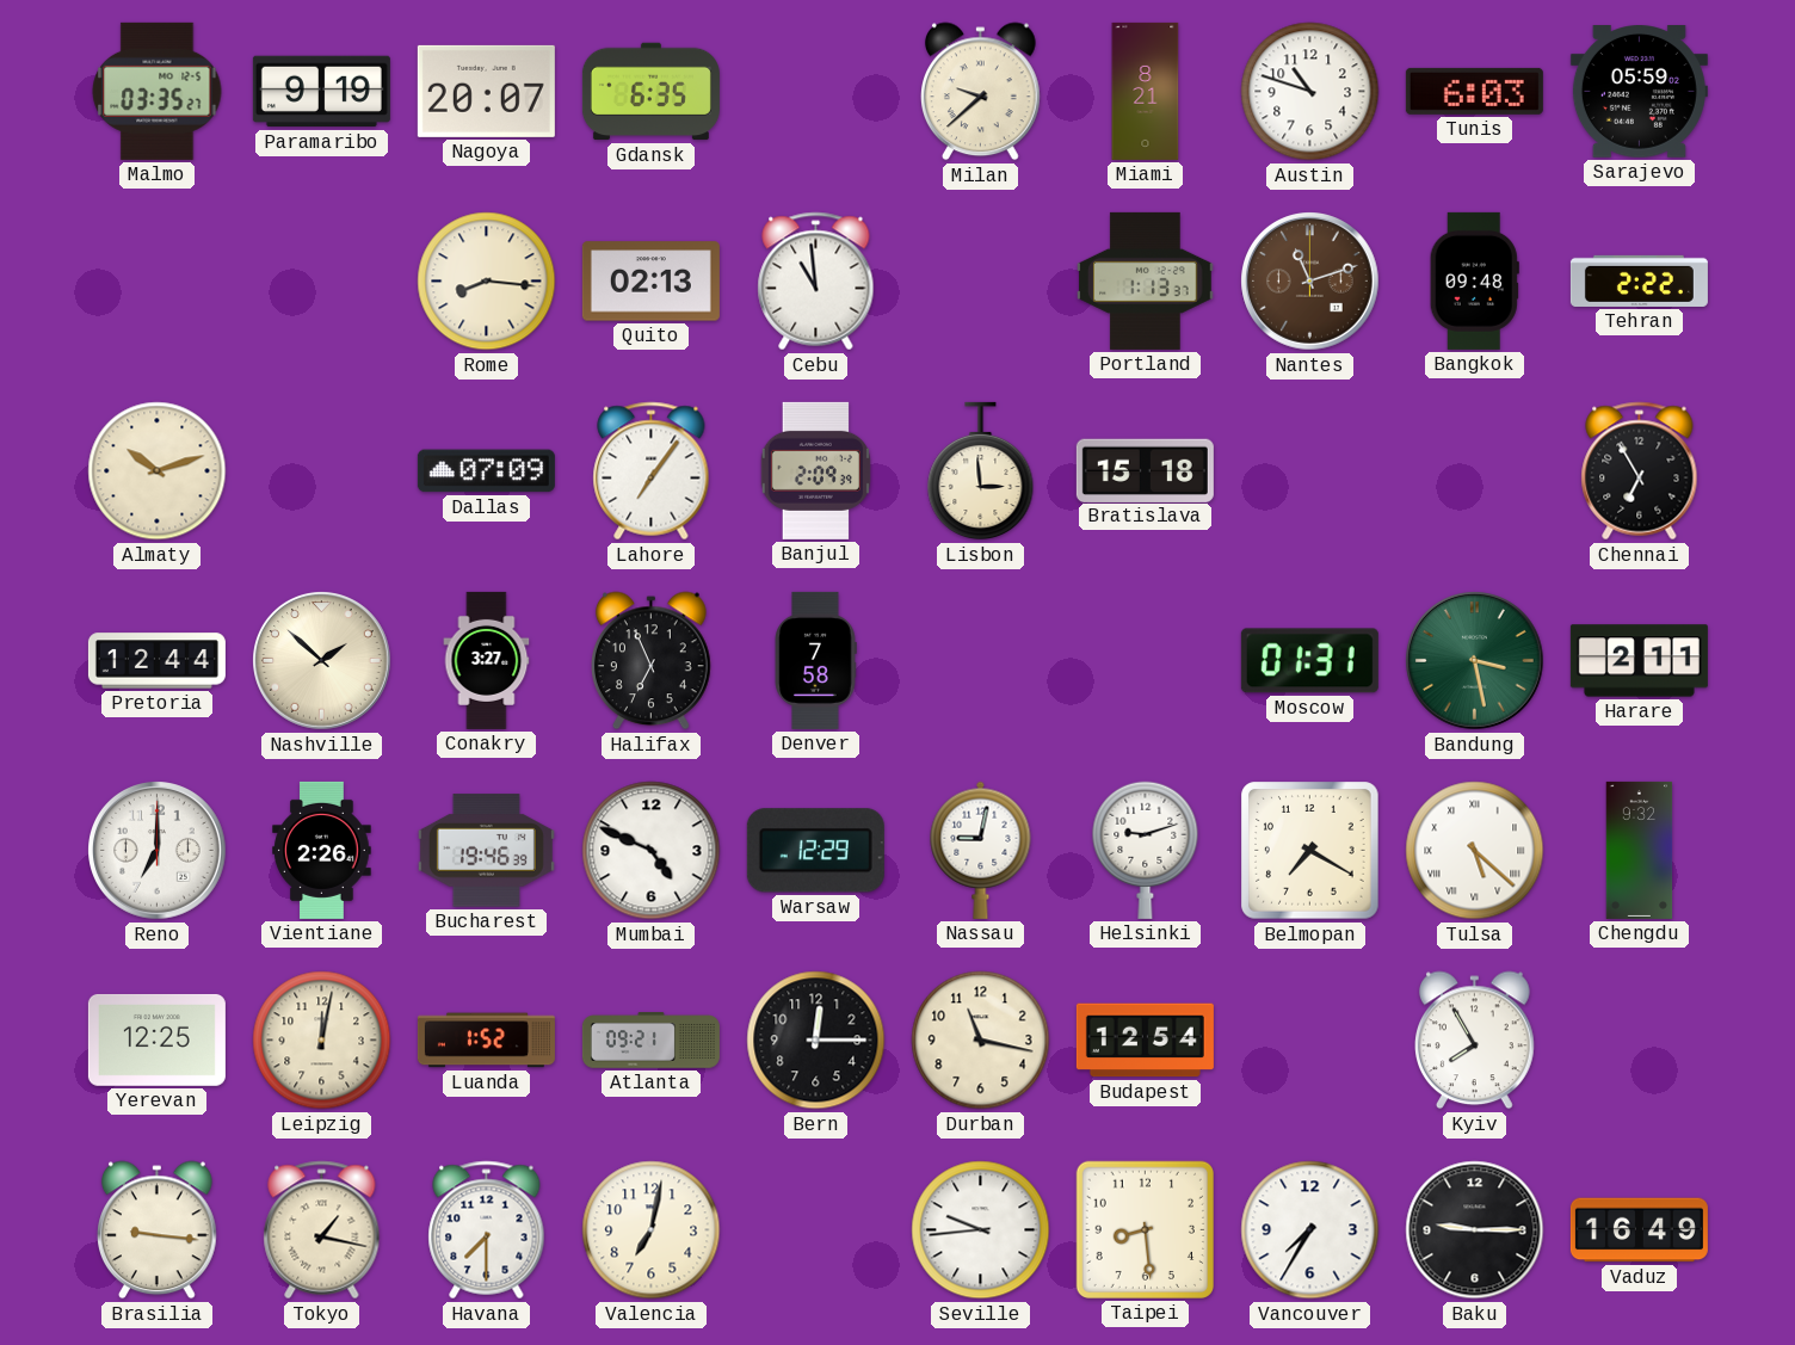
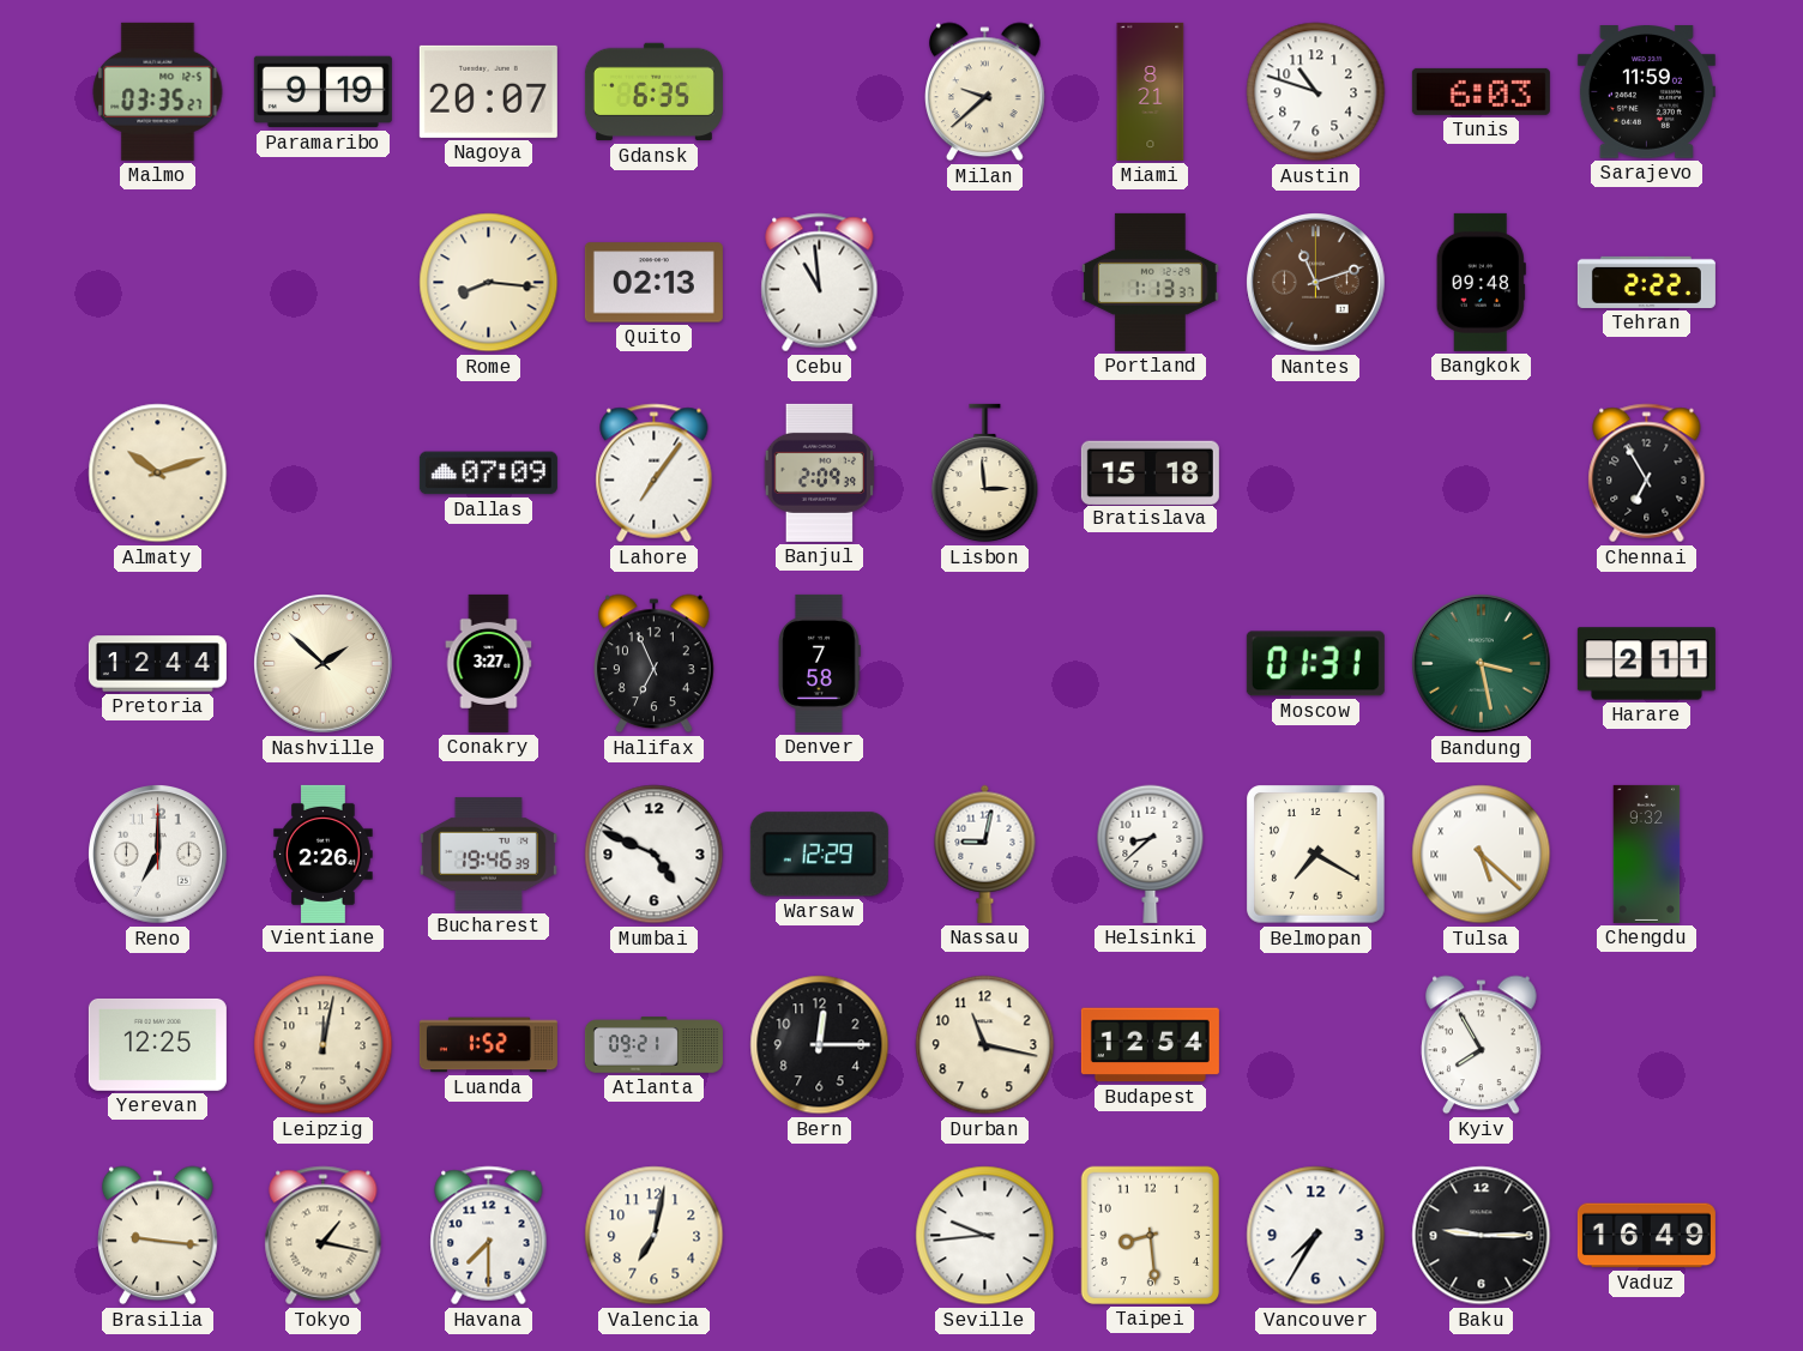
Sarajevo: 05:59 -> 11:59
Helsinki: 9:12 -> 8:38
